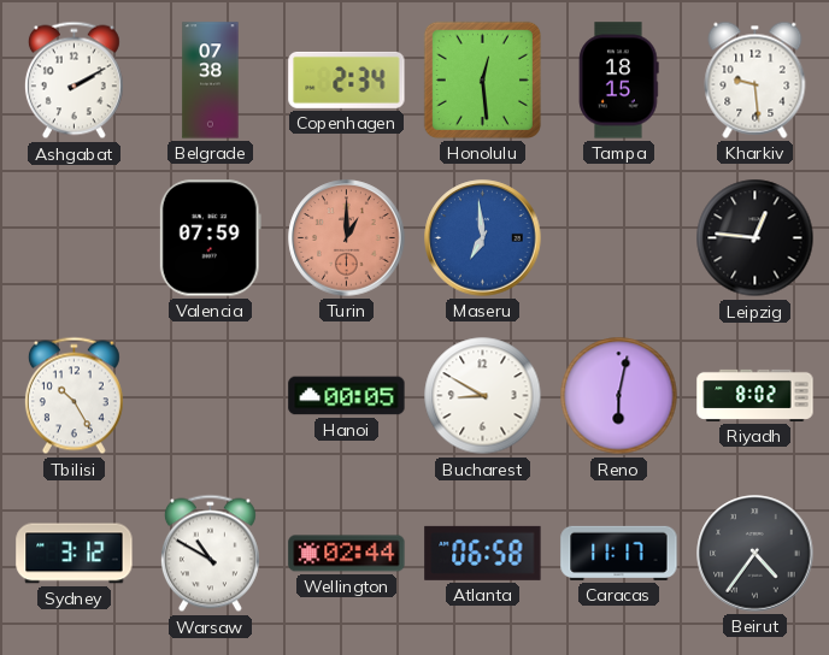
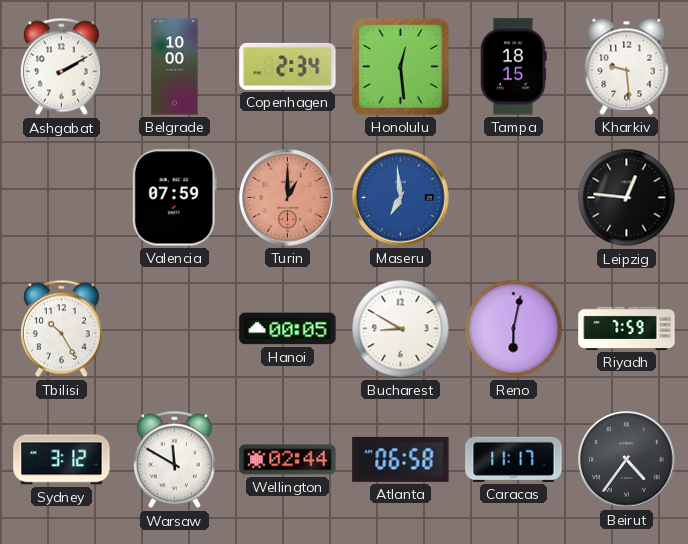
Belgrade: 07:38 -> 10:00
Riyadh: 8:02 -> 7:59
Warsaw: 10:50 -> 11:50
